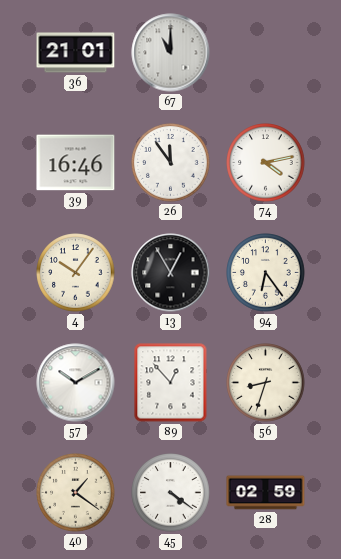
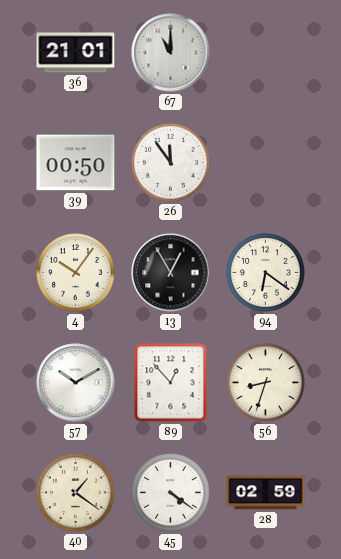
39: 16:46 -> 00:50
74: 4:13 -> none
94: 6:24 -> 6:21
